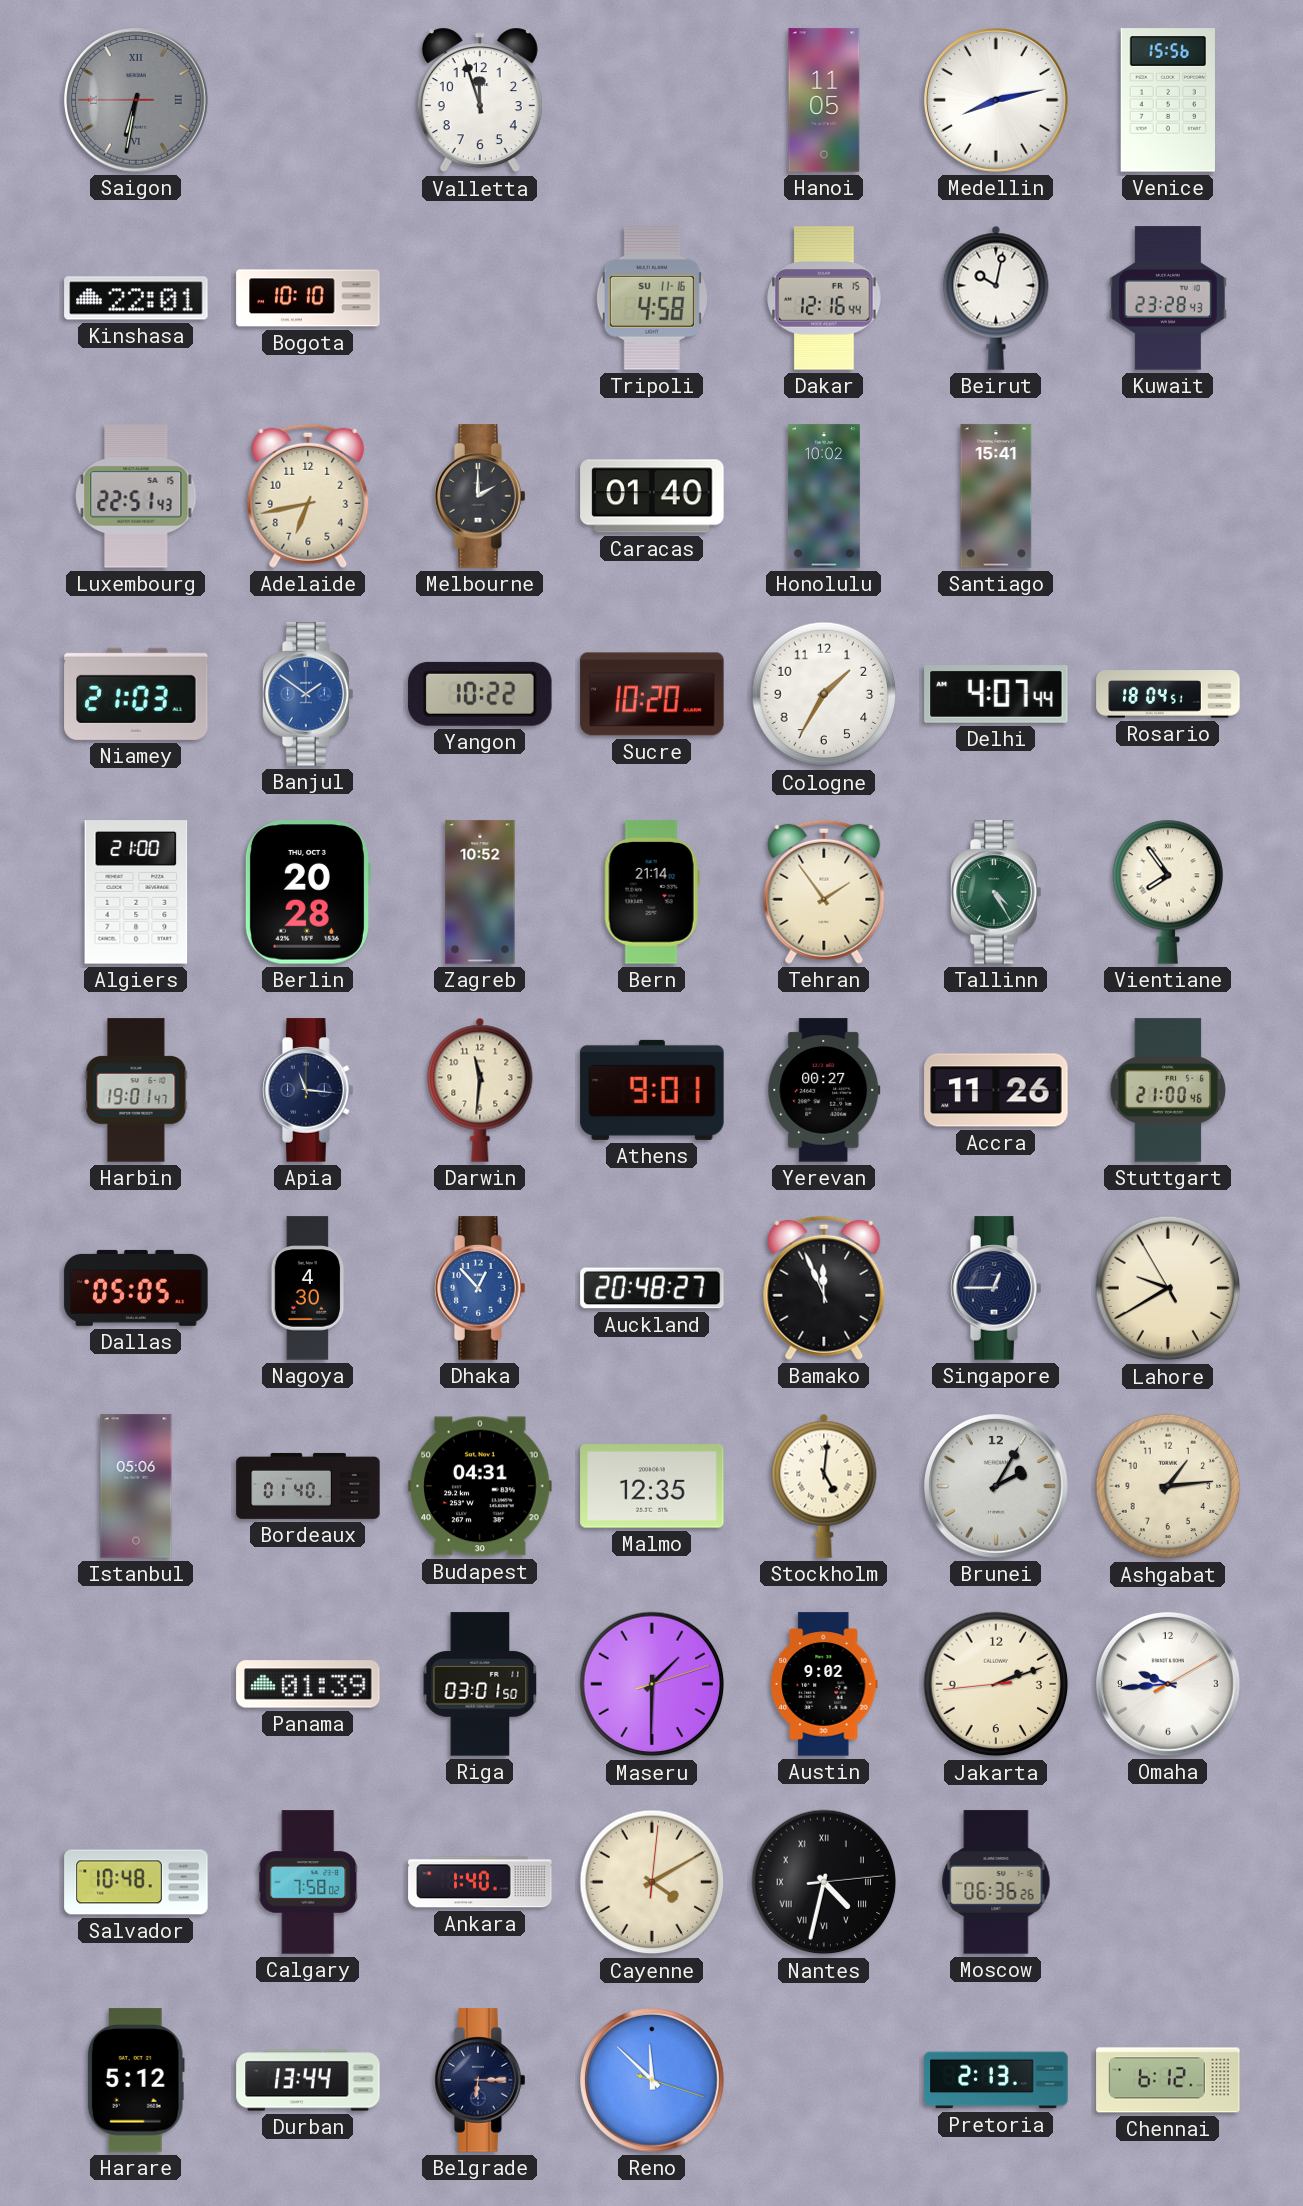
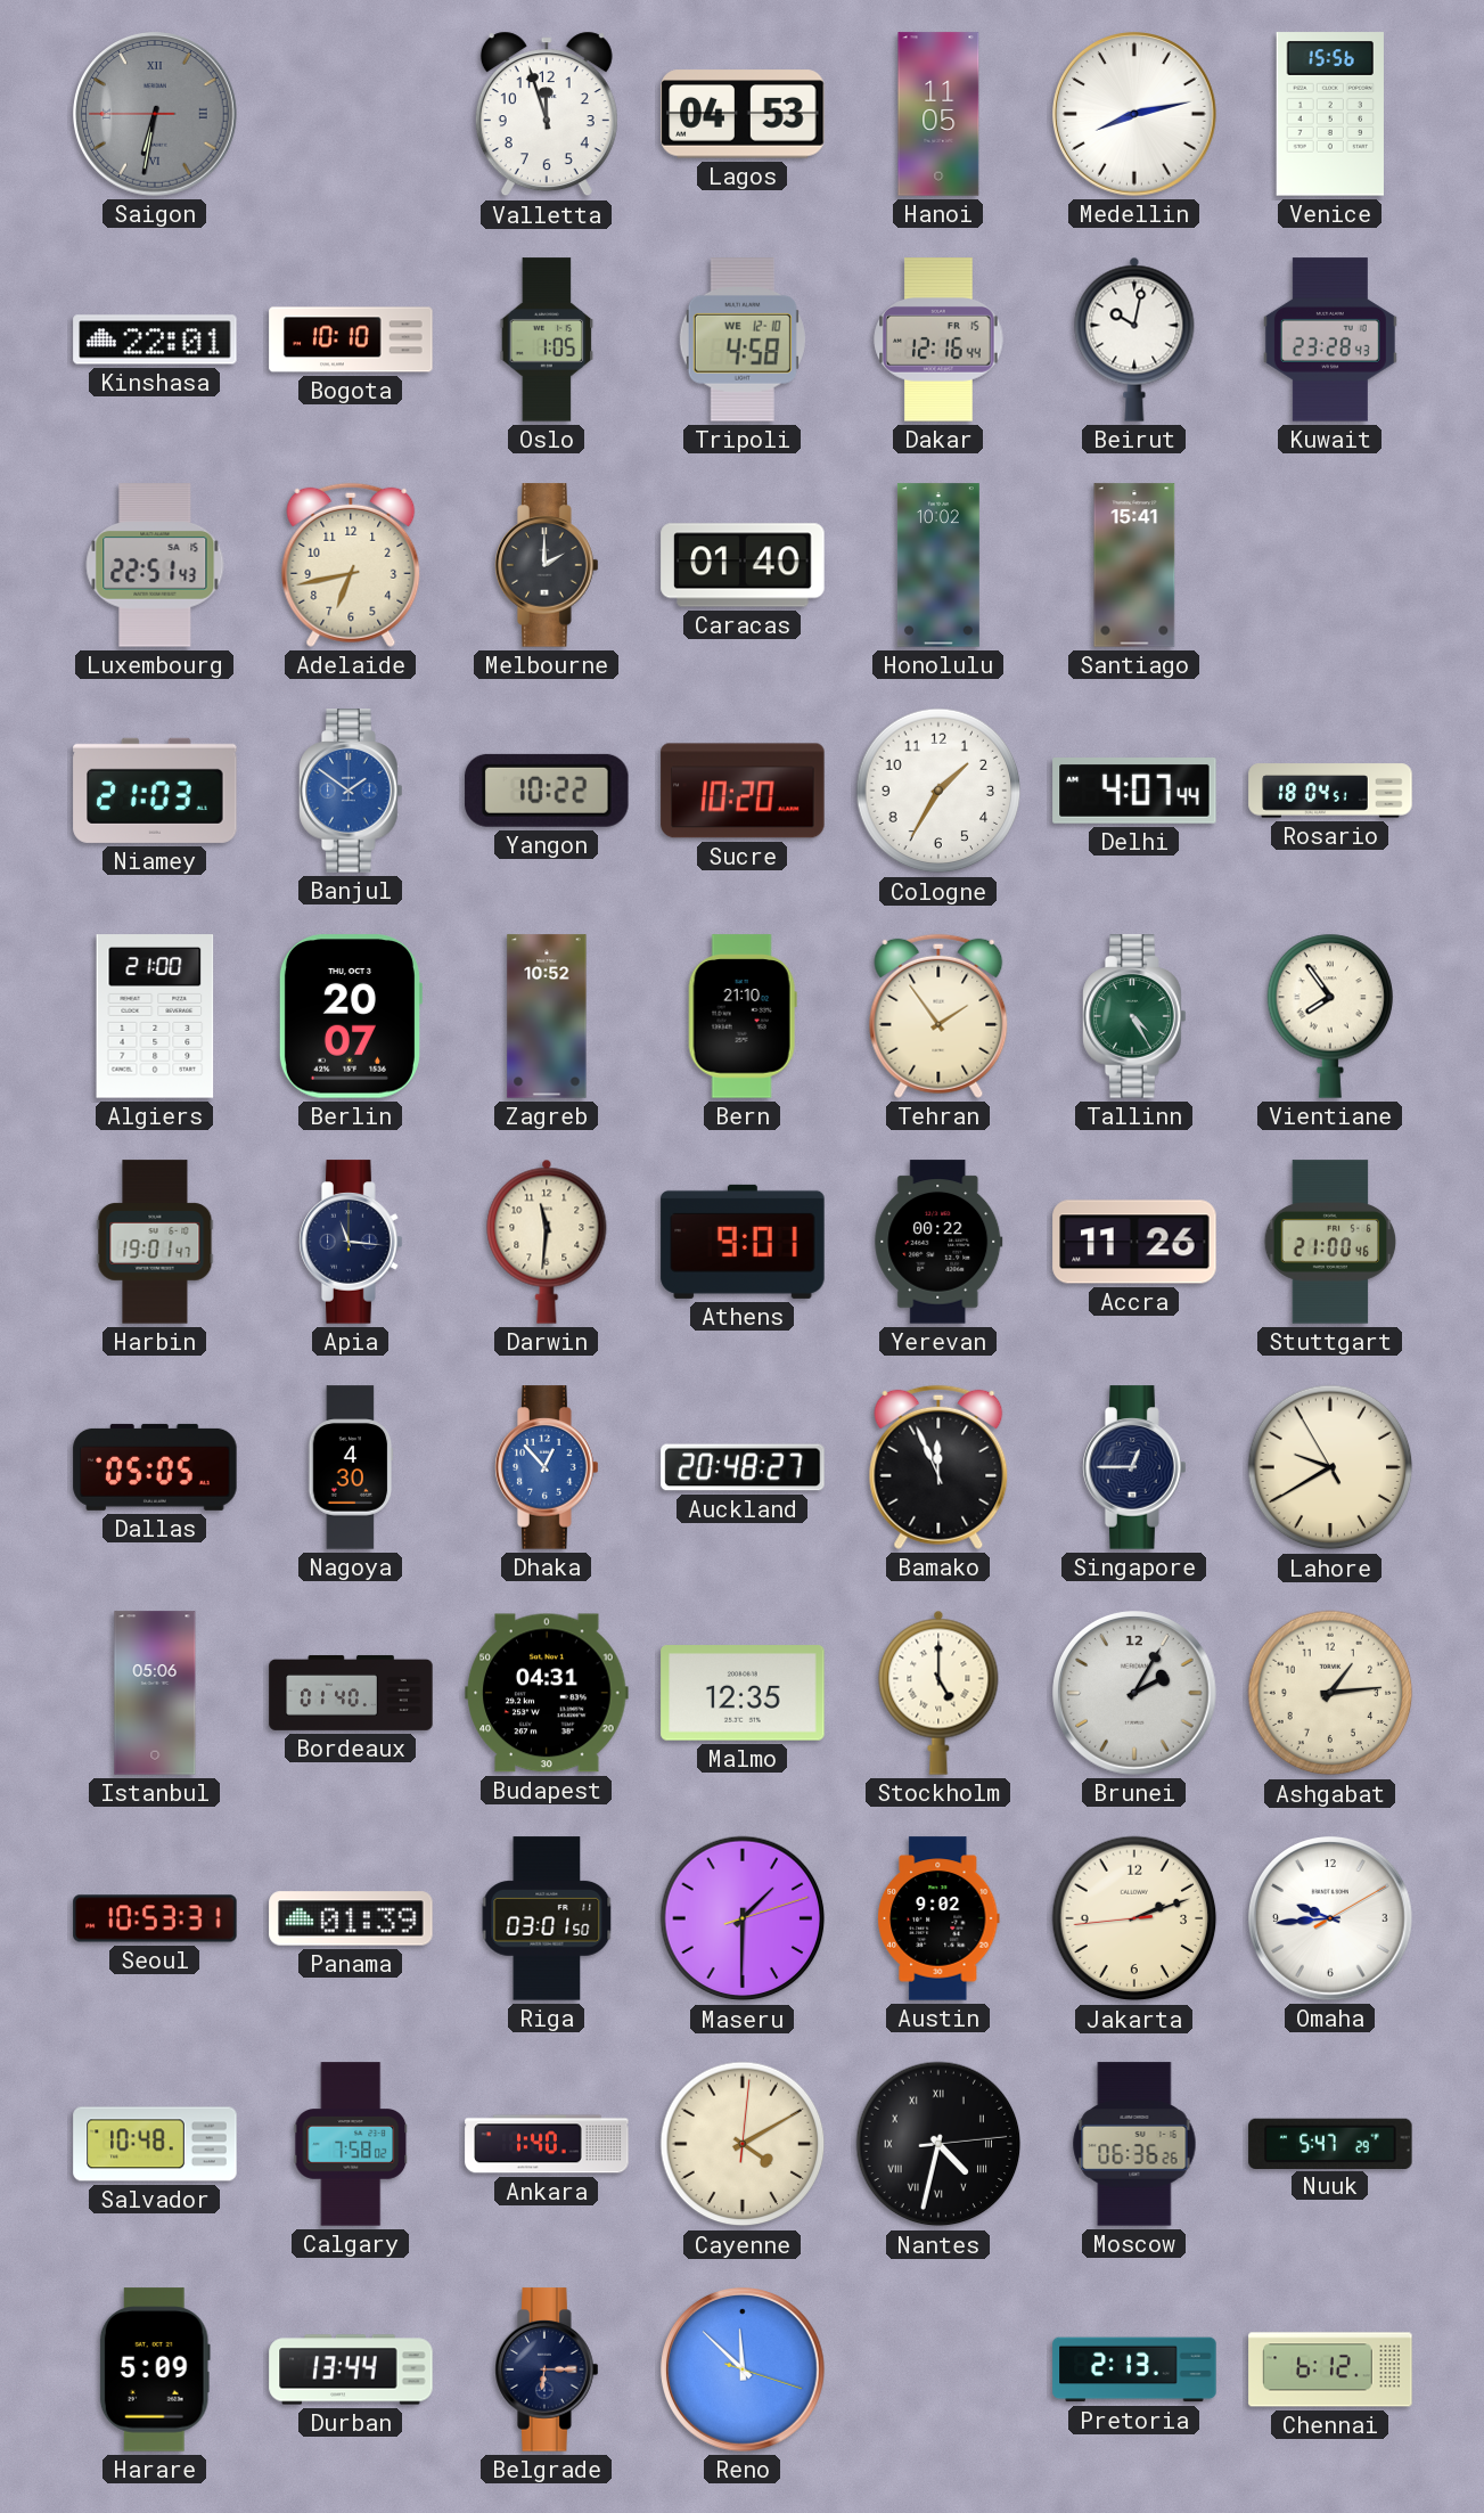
Lagos: none -> 04:53
Oslo: none -> 1:05
Tripoli date: SU 11-16 -> WE 12-10
Berlin: 20:28 -> 20:07
Bern: 21:14 -> 21:10
Yerevan: 00:27 -> 00:22
Stockholm: 5:01 -> 5:00
Seoul: none -> 10:53
Nuuk: none -> 5:47
Harare: 5:12 -> 5:09
